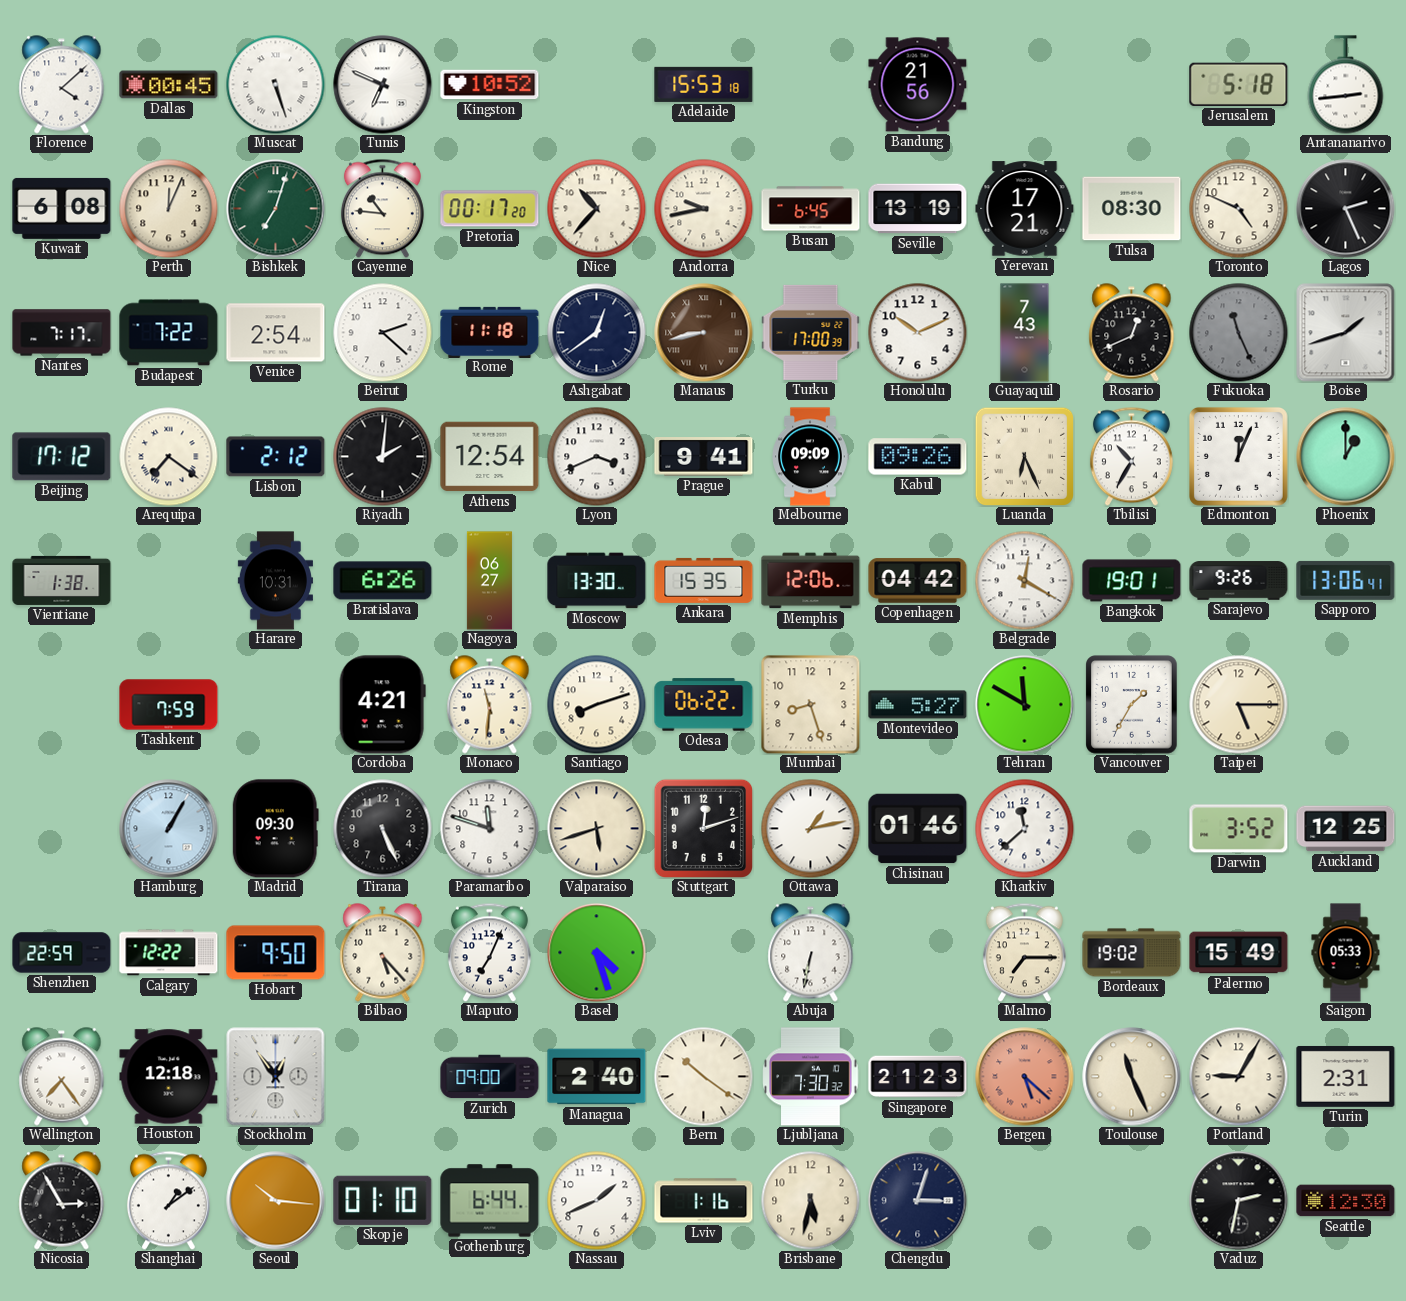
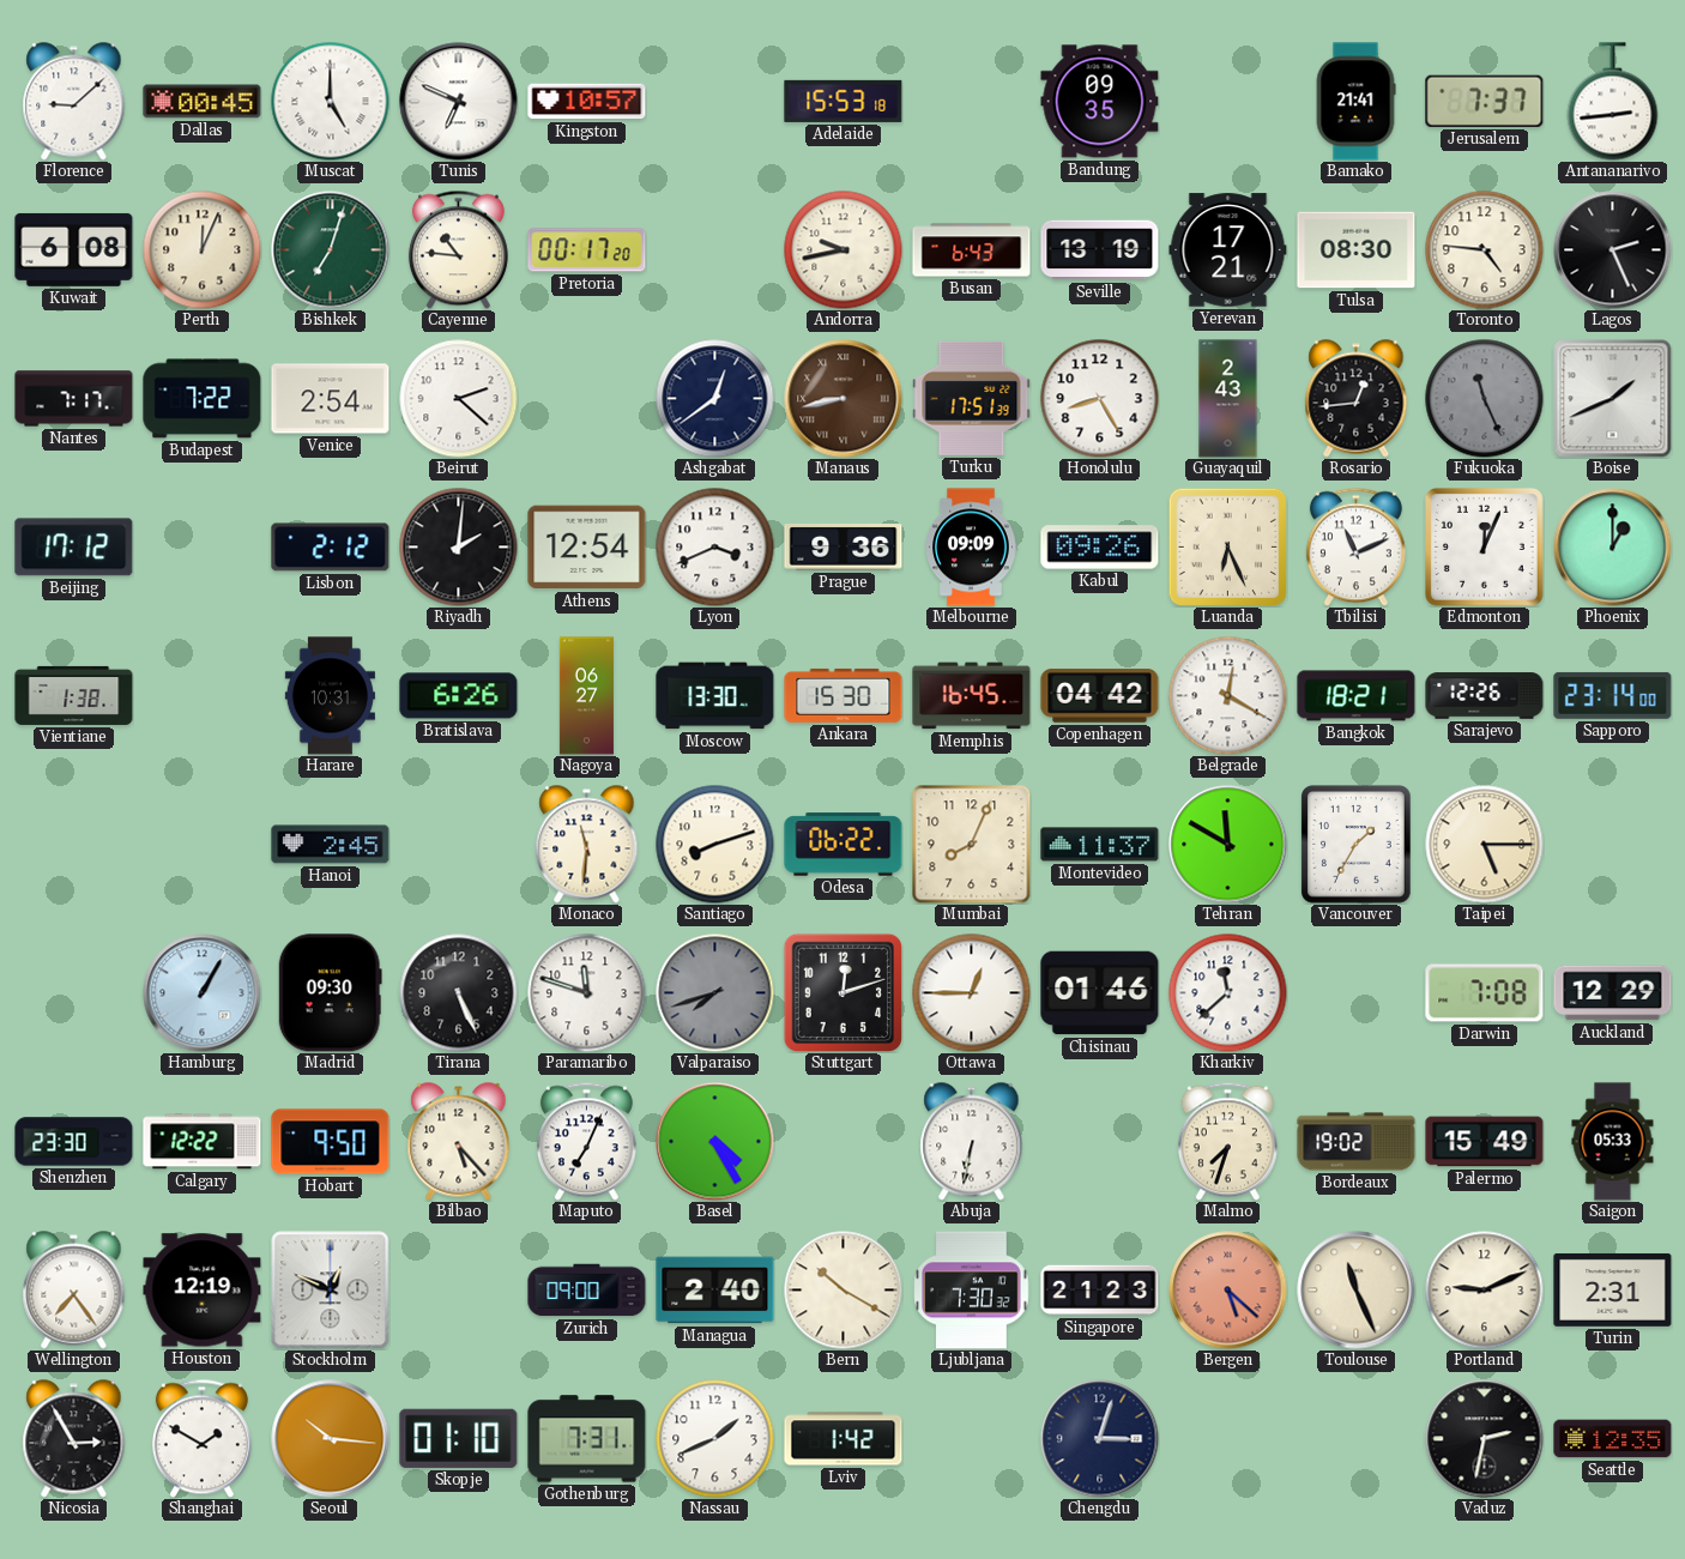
Florence: 4:08 -> 9:08
Muscat: 5:27 -> 5:00
Kingston: 10:52 -> 10:57
Bandung: 21:56 -> 09:35
Bamako: none -> 21:41
Jerusalem: 5:18 -> 7:37
Nice: 10:37 -> none
Busan: 6:45 -> 6:43
Toronto: 4:49 -> 4:46
Rome: 11:18 -> none
Turku: 17:00 -> 17:51
Honolulu: 10:11 -> 8:25
Guayaquil: 7:43 -> 2:43
Rosario: 12:41 -> 12:44
Boise: 1:42 -> 1:41
Arequipa: 7:21 -> none
Prague: 9:41 -> 9:36
Tbilisi: 10:35 -> 11:11
Ankara: 15:35 -> 15:30
Memphis: 12:06 -> 16:45
Bangkok: 19:01 -> 18:21
Sarajevo: 9:26 -> 12:26
Sapporo: 13:06 -> 23:14
Tashkent: 7:59 -> none
Hanoi: none -> 2:45
Cordoba: 4:21 -> none
Mumbai: 8:27 -> 8:04
Montevideo: 5:27 -> 11:37
Valparaiso: 5:42 -> 7:42
Valparaiso dial: cream -> grey
Ottawa: 1:13 -> 12:45
Darwin: 3:52 -> 7:08
Auckland: 12:25 -> 12:29
Shenzhen: 22:59 -> 23:30
Basel: 4:27 -> 4:25
Malmo: 7:15 -> 7:33
Houston: 12:18 -> 12:19
Stockholm: 12:54 -> 12:49
Bern: 10:21 -> 10:20
Portland: 9:05 -> 9:11
Shanghai: 1:09 -> 1:50
Gothenburg: 6:44 -> 7:31
Lviv: 1:16 -> 1:42
Brisbane: 5:32 -> none
Seattle: 12:30 -> 12:35
